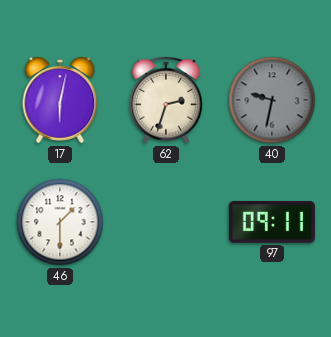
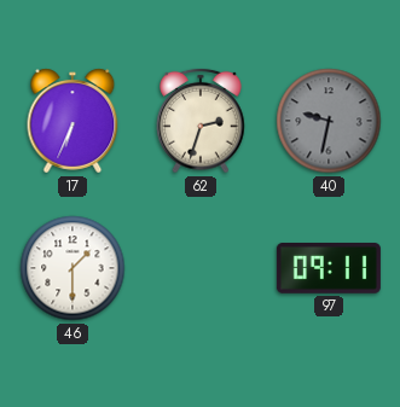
17: 6:02 -> 6:34
